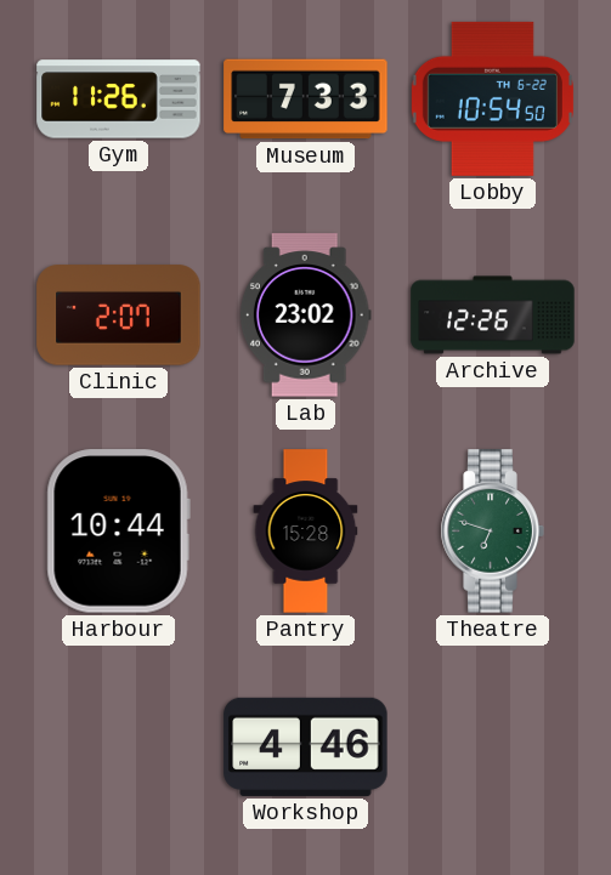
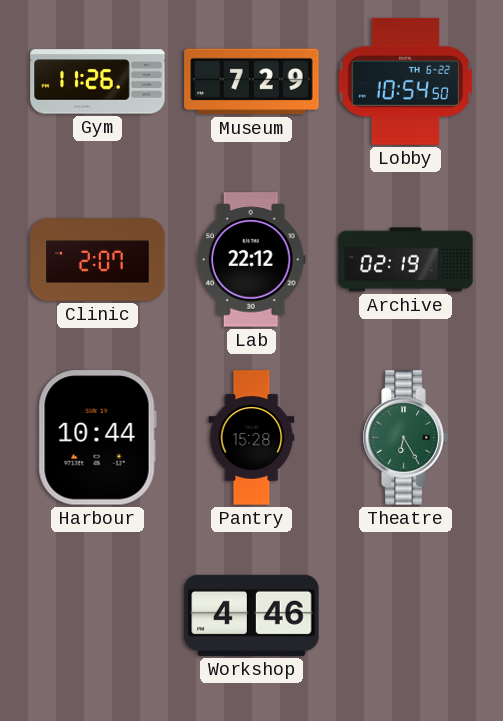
Museum: 7:33 -> 7:29
Lab: 23:02 -> 22:12
Archive: 12:26 -> 02:19
Theatre: 6:48 -> 6:25
